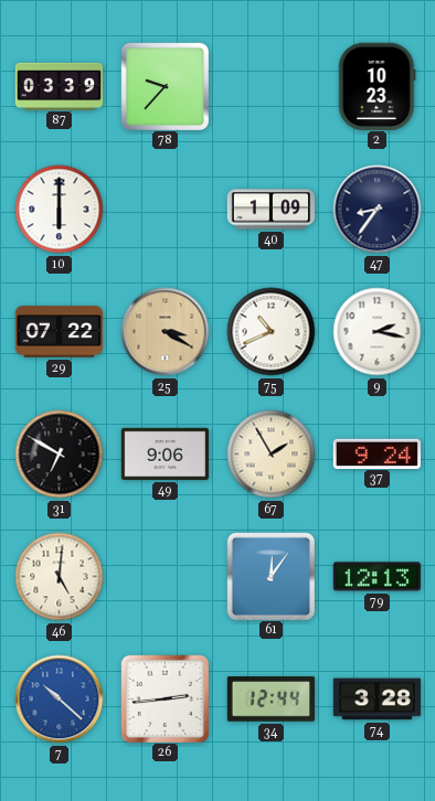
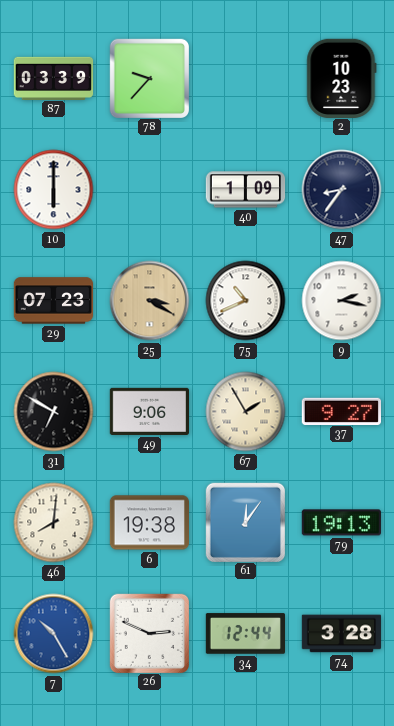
29: 07:22 -> 07:23
37: 9:24 -> 9:27
46: 5:01 -> 8:01
6: none -> 19:38
79: 12:13 -> 19:13
7: 10:22 -> 10:25
26: 2:44 -> 2:49
